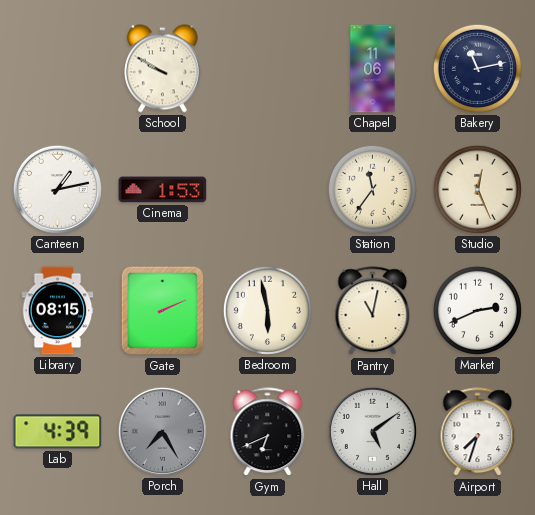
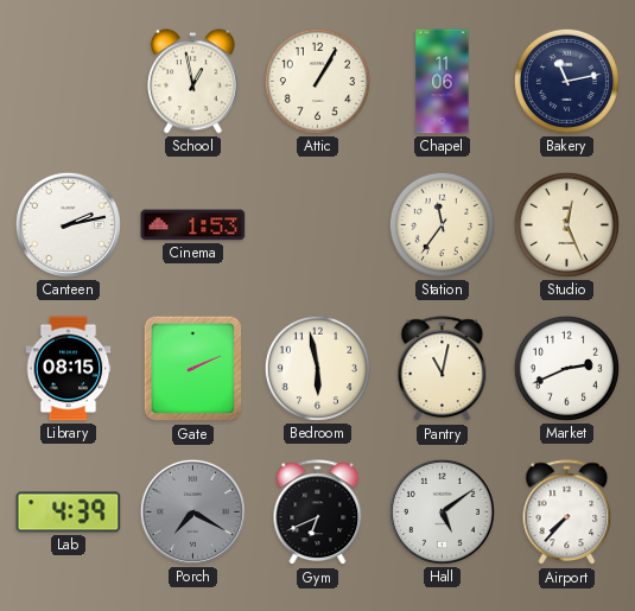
School: 9:50 -> 12:58
Attic: none -> 1:05
Canteen: 1:13 -> 2:13
Porch: 7:25 -> 7:20
Airport: 7:33 -> 7:37
